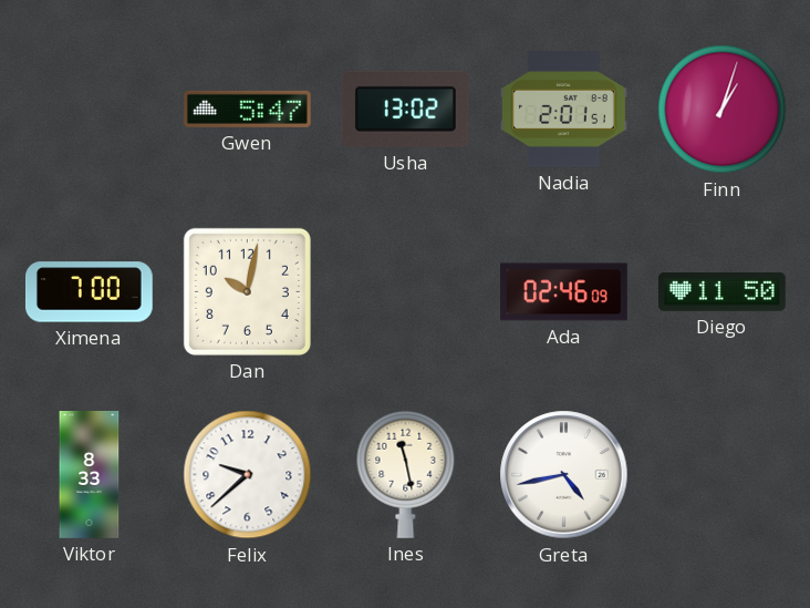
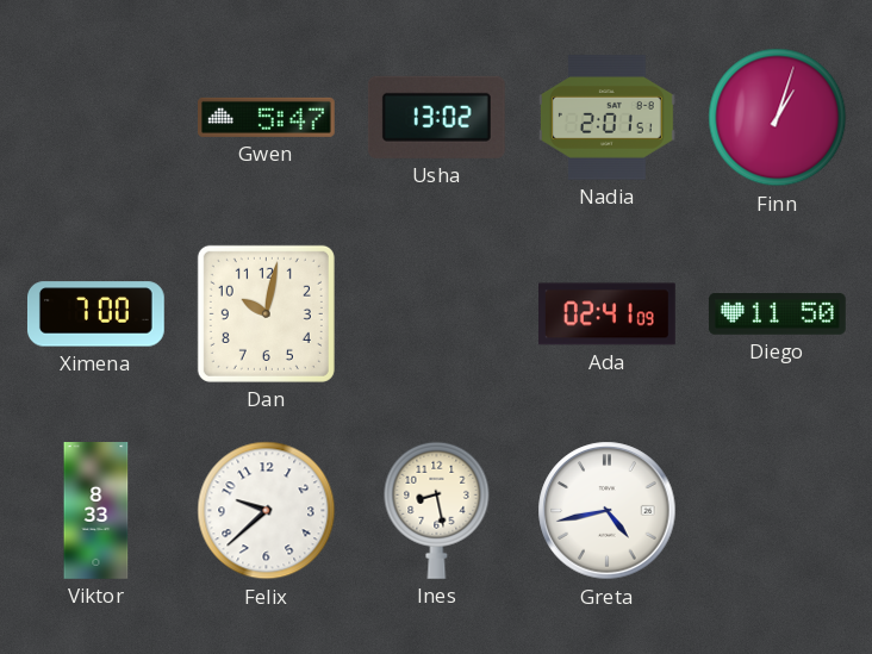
Ada: 02:46 -> 02:41
Ines: 11:28 -> 8:28
